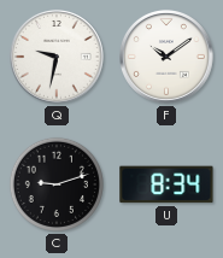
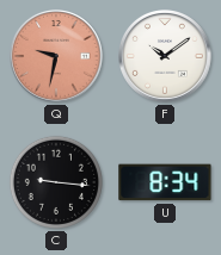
Q dial: white -> salmon
C: 9:12 -> 9:16
